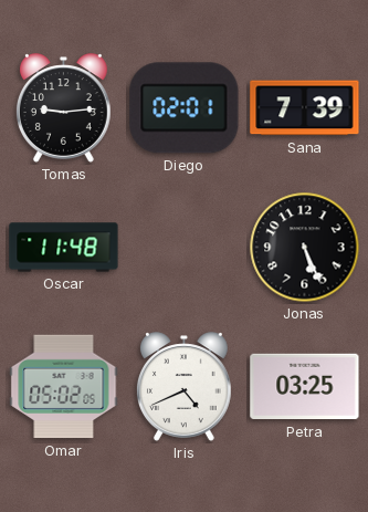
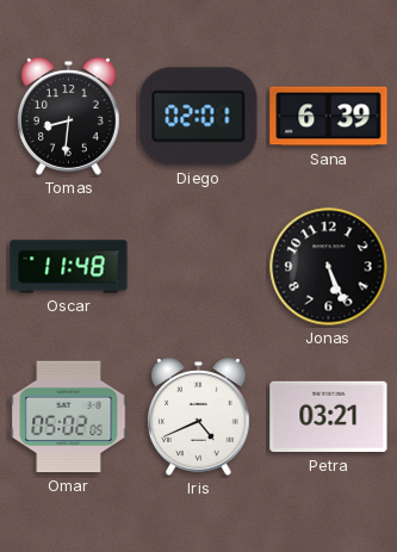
Tomas: 9:14 -> 8:31
Sana: 7:39 -> 6:39
Petra: 03:25 -> 03:21
